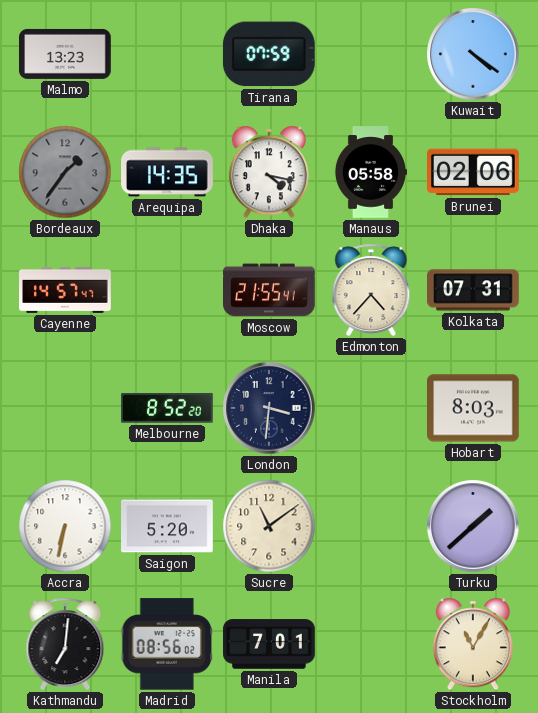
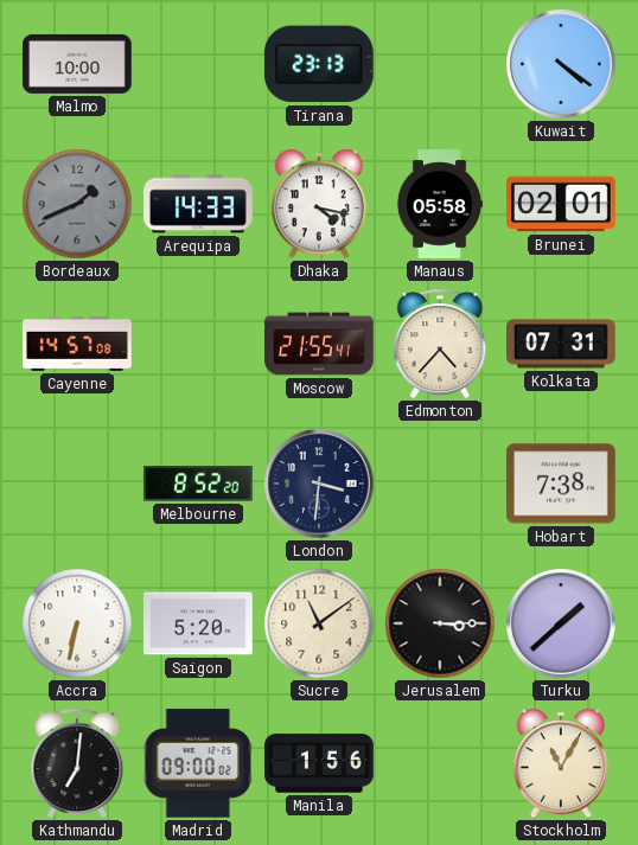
Malmo: 13:23 -> 10:00
Tirana: 07:59 -> 23:13
Bordeaux: 1:36 -> 1:41
Arequipa: 14:35 -> 14:33
Brunei: 02:06 -> 02:01
Cayenne: 14:57:47 -> 14:57:08
Hobart: 8:03 -> 7:38
Jerusalem: none -> 3:15
Madrid: 08:56 -> 09:00
Manila: 7:01 -> 1:56
